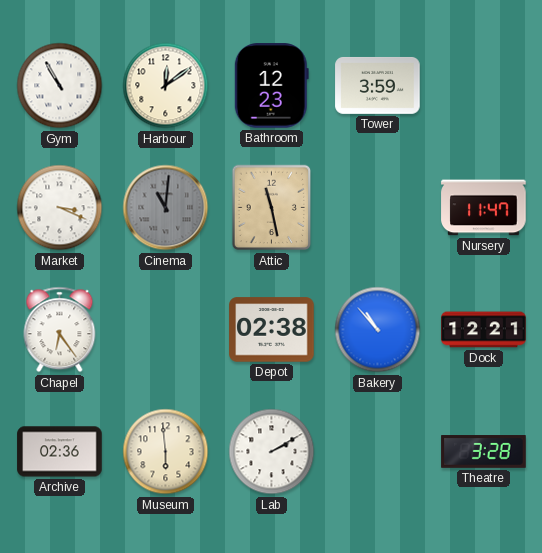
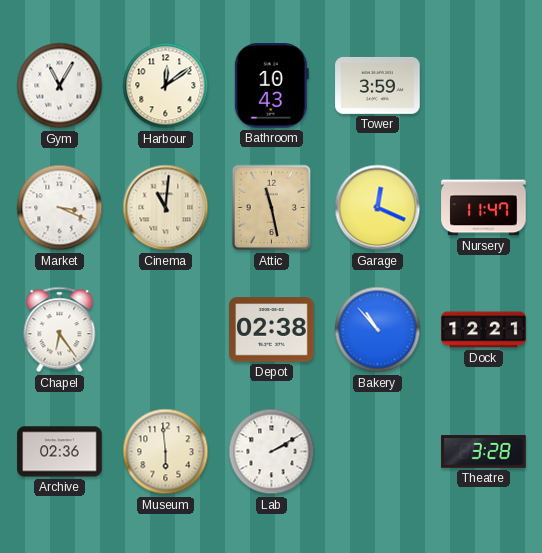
Gym: 10:55 -> 11:05
Bathroom: 12:23 -> 10:43
Cinema dial: grey -> cream
Garage: none -> 12:19
